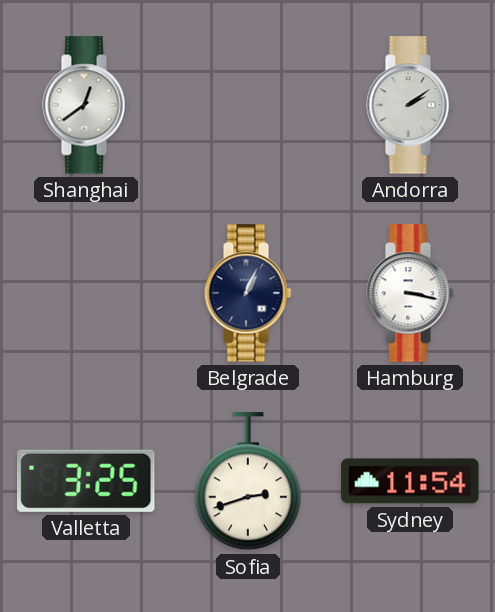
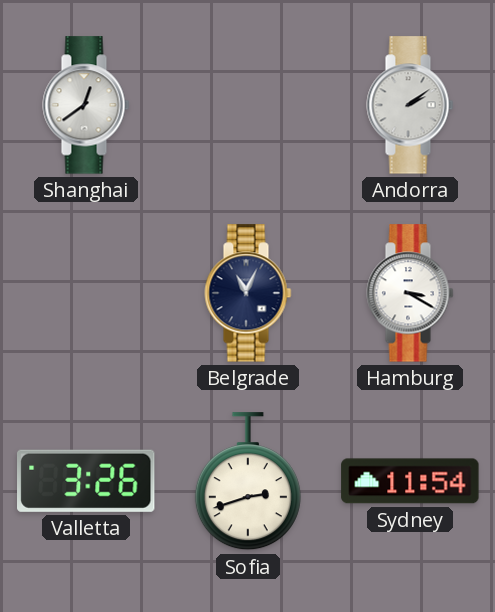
Belgrade: 1:04 -> 11:04
Hamburg: 3:17 -> 3:20
Valletta: 3:25 -> 3:26
